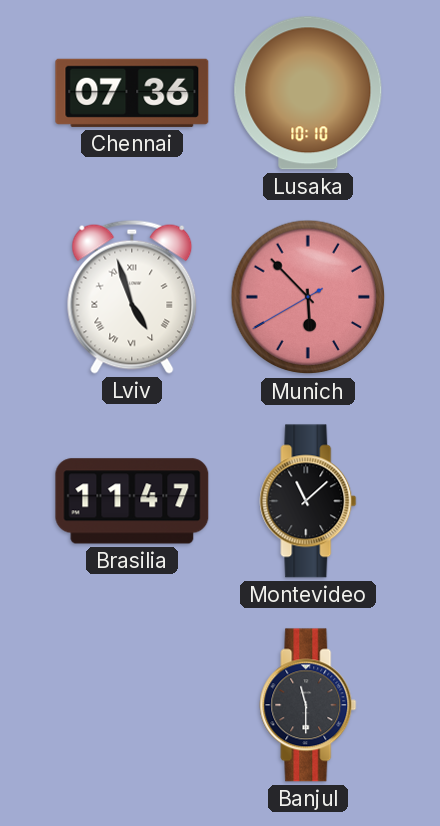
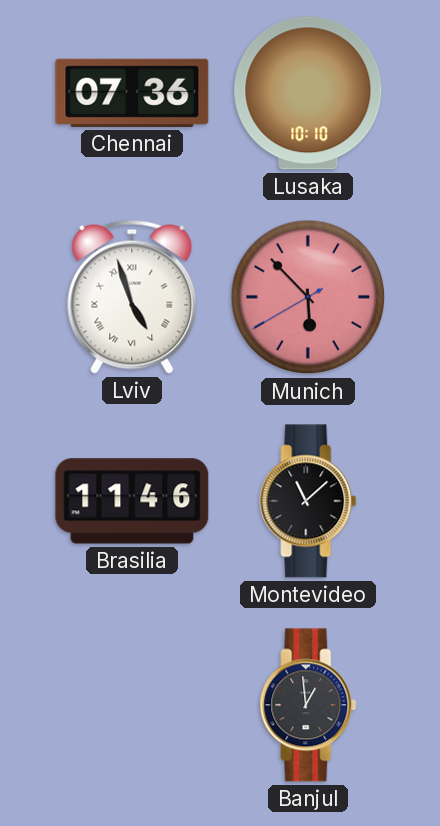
Brasilia: 11:47 -> 11:46
Banjul: 11:30 -> 12:59
